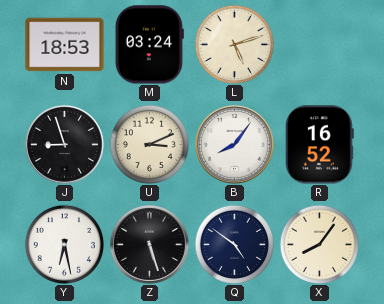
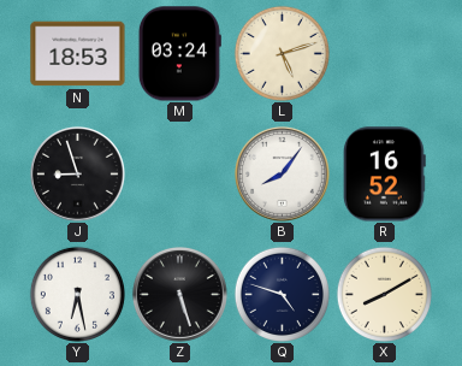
U: 3:11 -> none
Q: 4:51 -> 4:48
X: 8:06 -> 8:10
